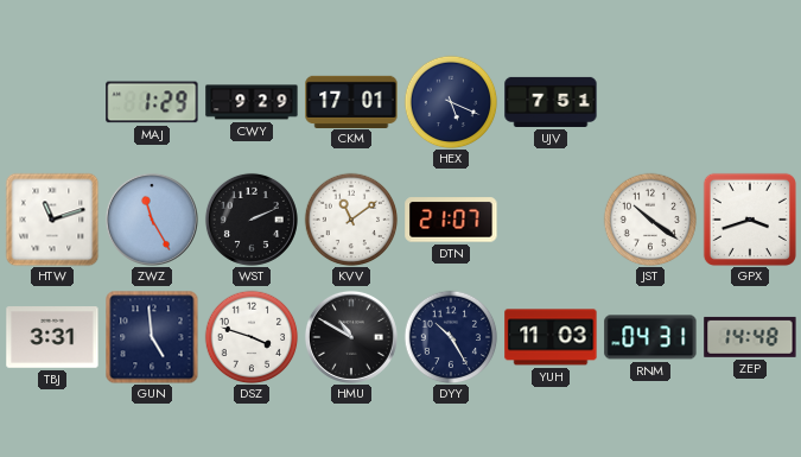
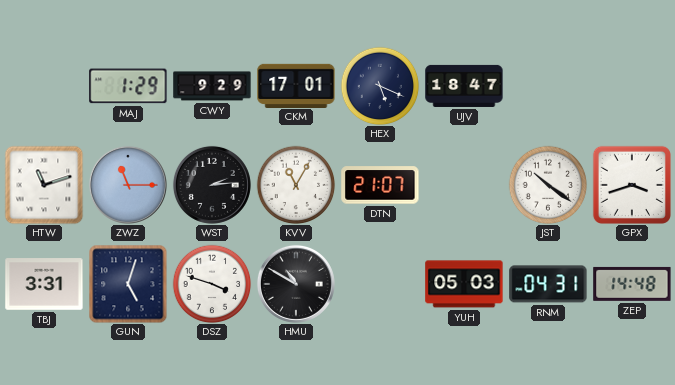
UJV: 7:51 -> 18:47
ZWZ: 11:25 -> 11:15
WST: 2:11 -> 2:14
KVV: 11:09 -> 11:05
GUN: 4:59 -> 5:03
DYY: 10:25 -> none
YUH: 11:03 -> 05:03
